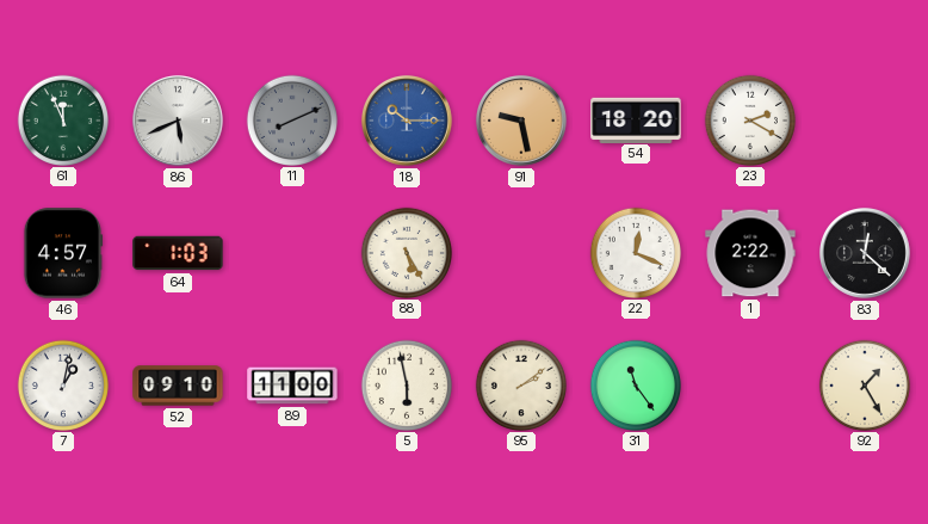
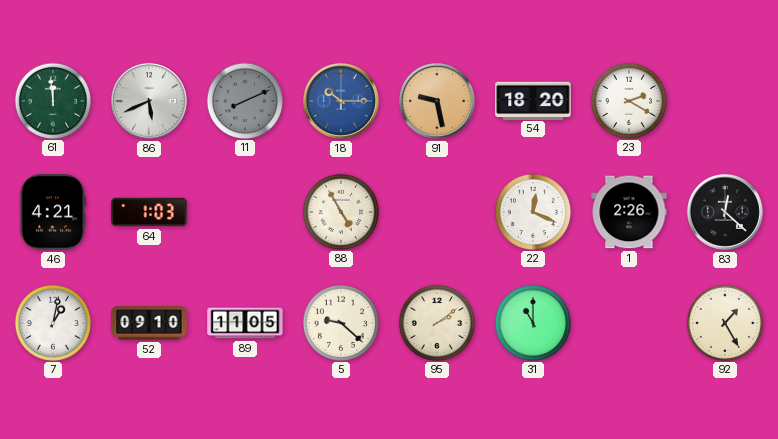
61: 11:56 -> 11:59
46: 4:57 -> 4:21
88: 5:25 -> 4:55
1: 2:22 -> 2:26
89: 11:00 -> 11:05
5: 5:58 -> 9:22
31: 11:24 -> 11:00
